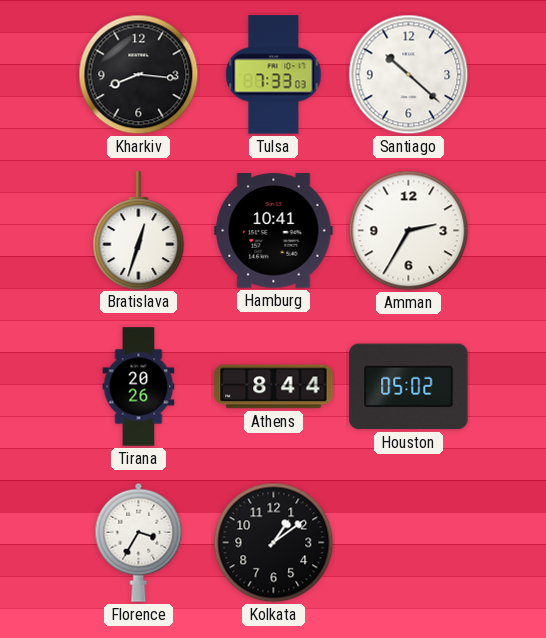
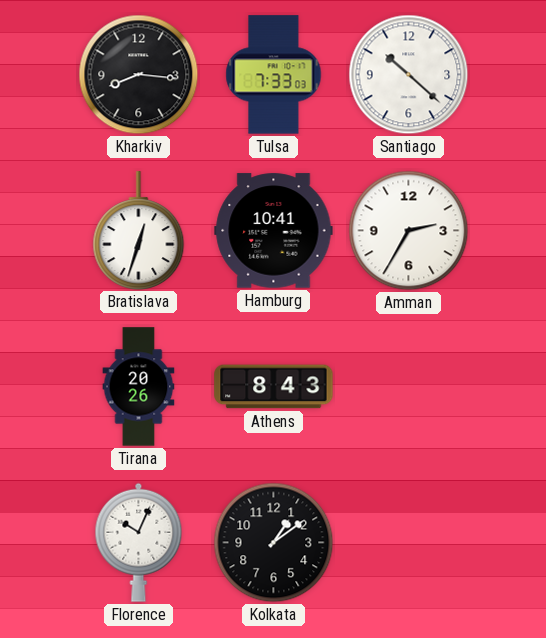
Athens: 8:44 -> 8:43
Houston: 05:02 -> none
Florence: 3:35 -> 10:04
